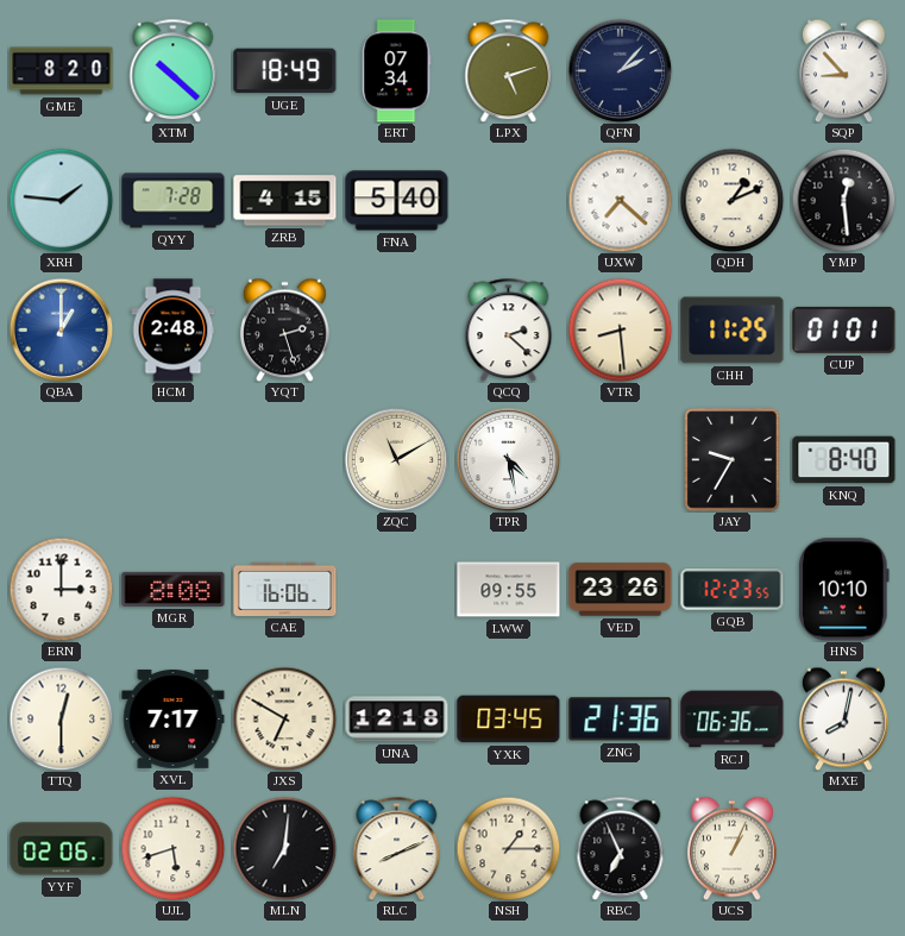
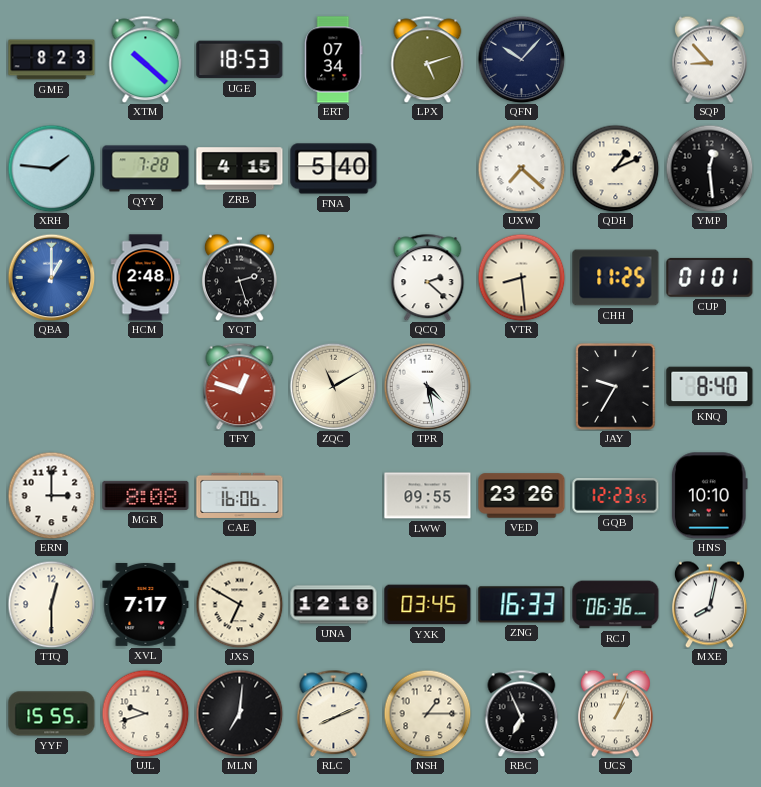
GME: 8:20 -> 8:23
UGE: 18:49 -> 18:53
QFN: 2:07 -> 10:07
TFY: none -> 12:48
ZNG: 21:36 -> 16:33
YYF: 02:06 -> 15:55
UJL: 5:42 -> 9:42
